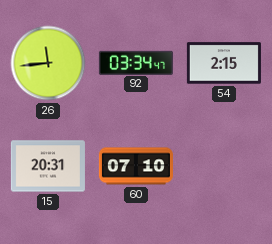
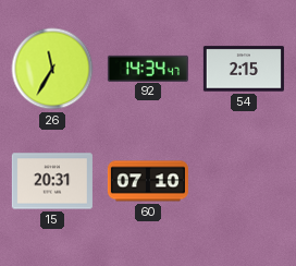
26: 11:44 -> 11:35
92: 03:34 -> 14:34
